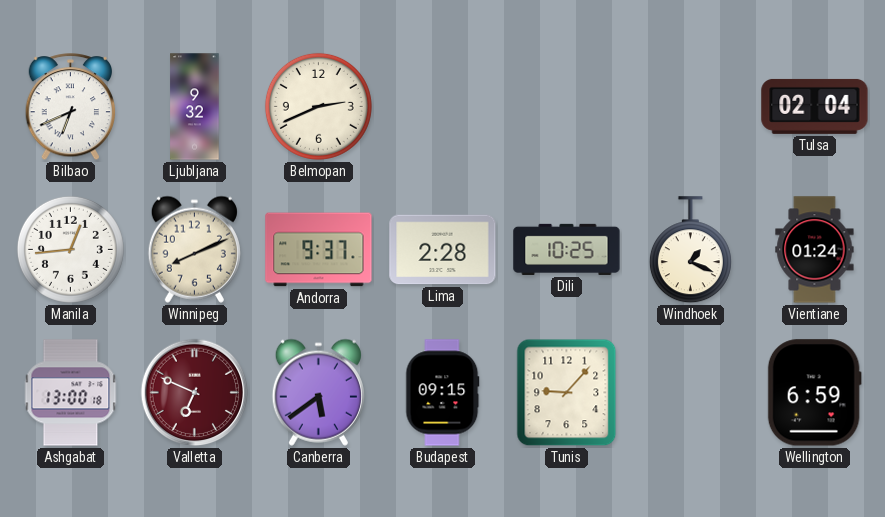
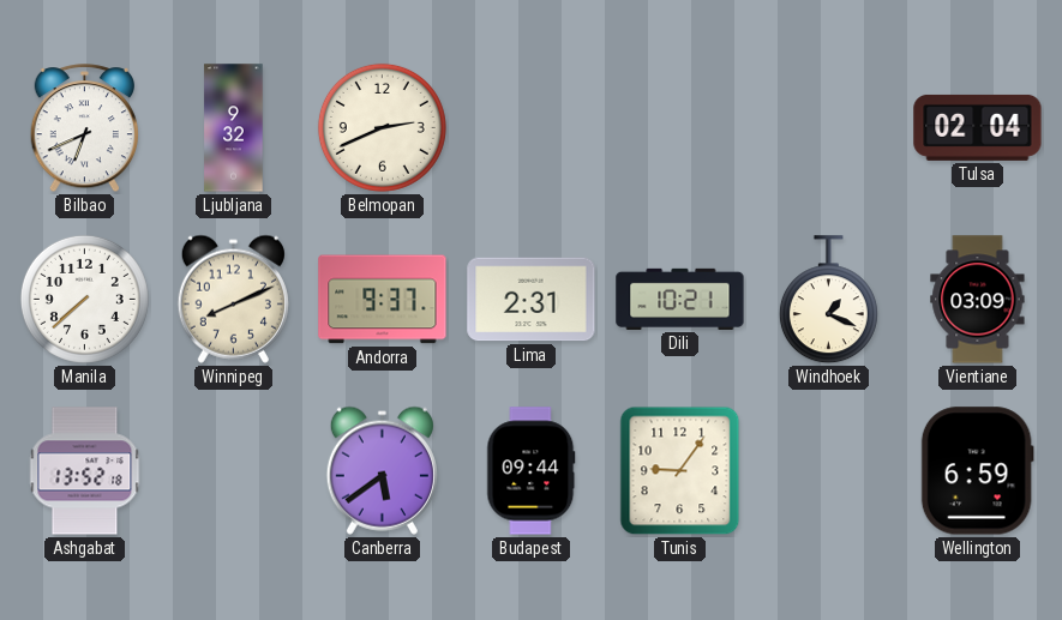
Manila: 12:44 -> 7:38
Lima: 2:28 -> 2:31
Dili: 10:25 -> 10:21
Vientiane: 01:24 -> 03:09
Ashgabat: 13:00 -> 13:52
Valletta: 6:49 -> none
Budapest: 09:15 -> 09:44
Tunis: 9:07 -> 9:06
